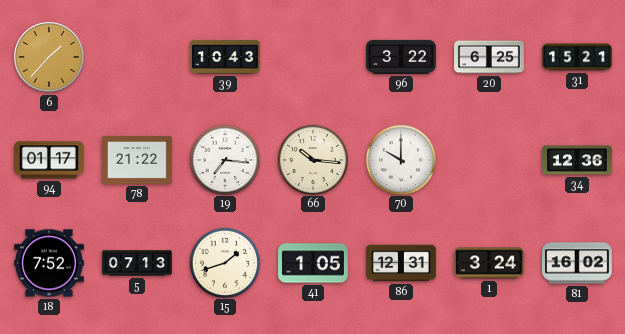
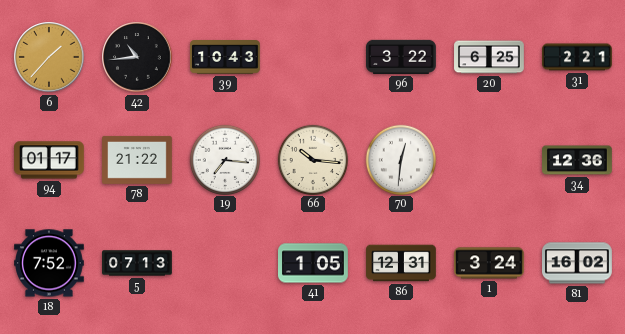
42: none -> 10:44
31: 15:21 -> 2:21
70: 10:00 -> 12:31
15: 1:42 -> none
